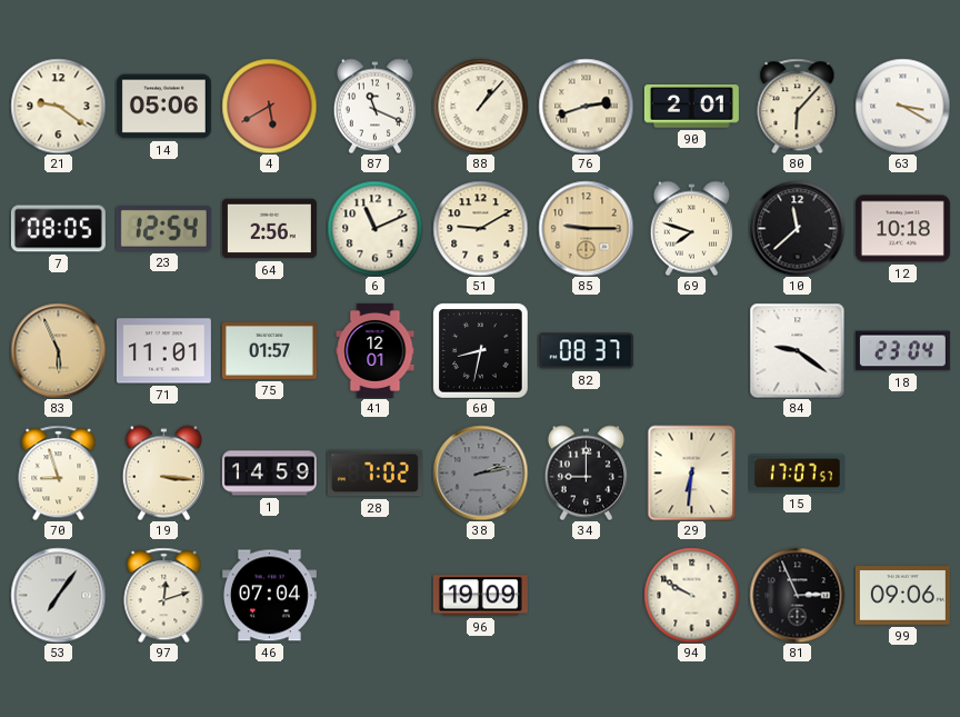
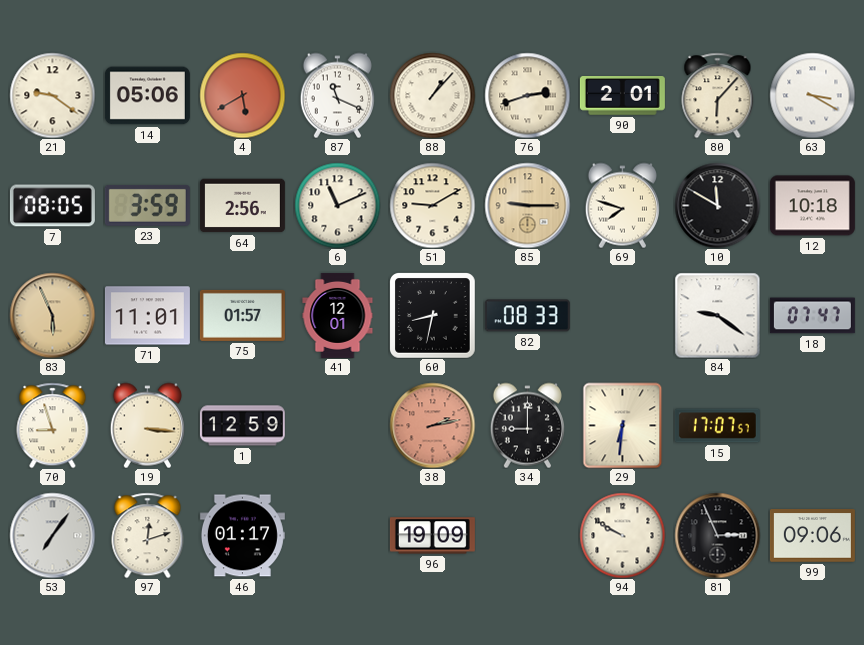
23: 12:54 -> 3:59
10: 11:38 -> 11:50
82: 08:37 -> 08:33
18: 23:04 -> 07:47
1: 14:59 -> 12:59
28: 7:02 -> none
38 dial: grey -> salmon
46: 07:04 -> 01:17
